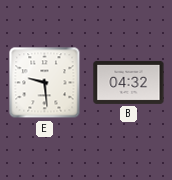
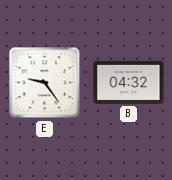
E: 9:29 -> 9:24
